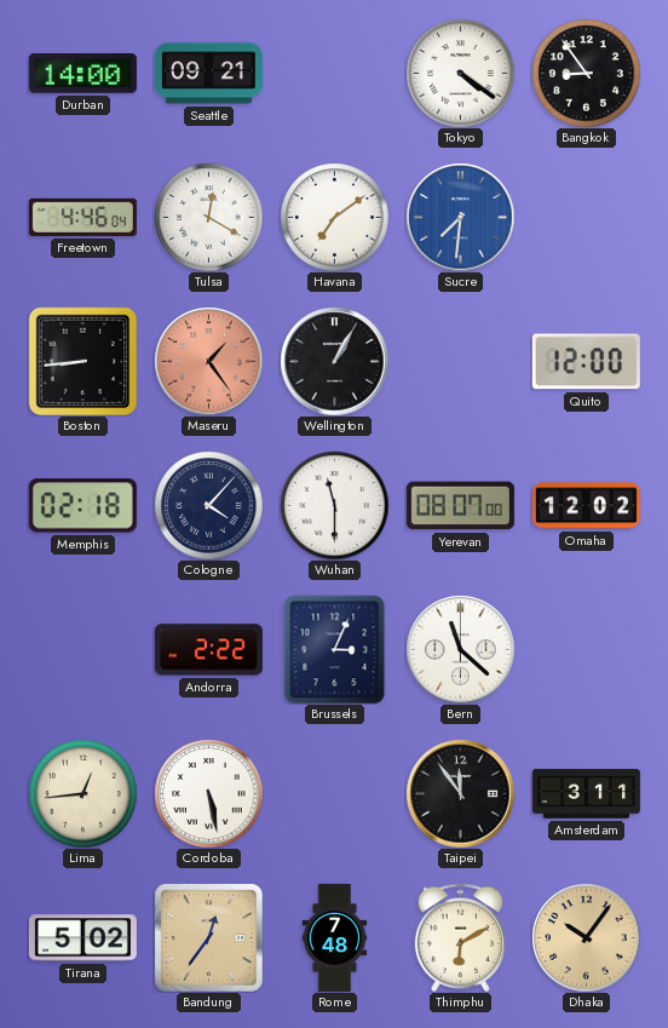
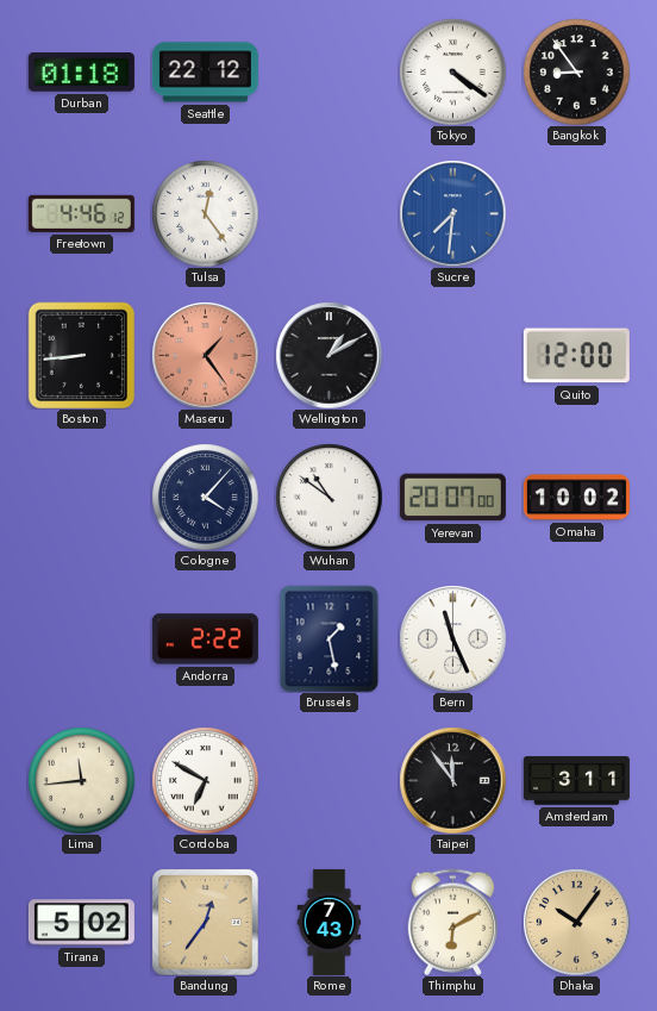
Durban: 14:00 -> 01:18
Seattle: 09:21 -> 22:12
Freetown: 4:46:04 -> 4:46:12
Tulsa: 12:20 -> 12:24
Havana: 7:09 -> none
Wellington: 1:05 -> 1:10
Memphis: 02:18 -> none
Wuhan: 11:30 -> 10:51
Yerevan: 08:07 -> 20:07
Omaha: 12:02 -> 10:02
Brussels: 3:04 -> 1:28
Bern: 11:22 -> 11:26
Lima: 12:44 -> 11:44
Cordoba: 5:28 -> 6:50
Rome: 7:48 -> 7:43
